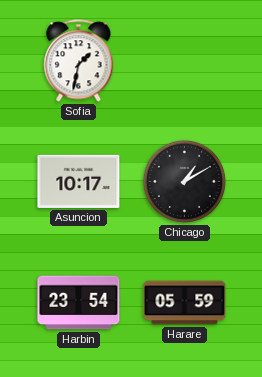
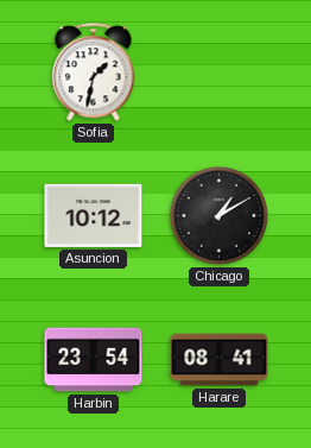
Asuncion: 10:17 -> 10:12
Harare: 05:59 -> 08:41
